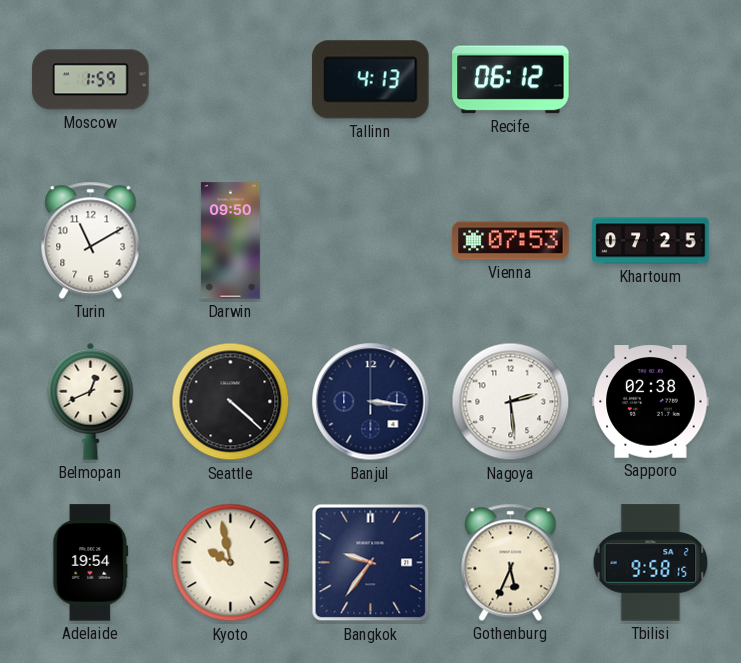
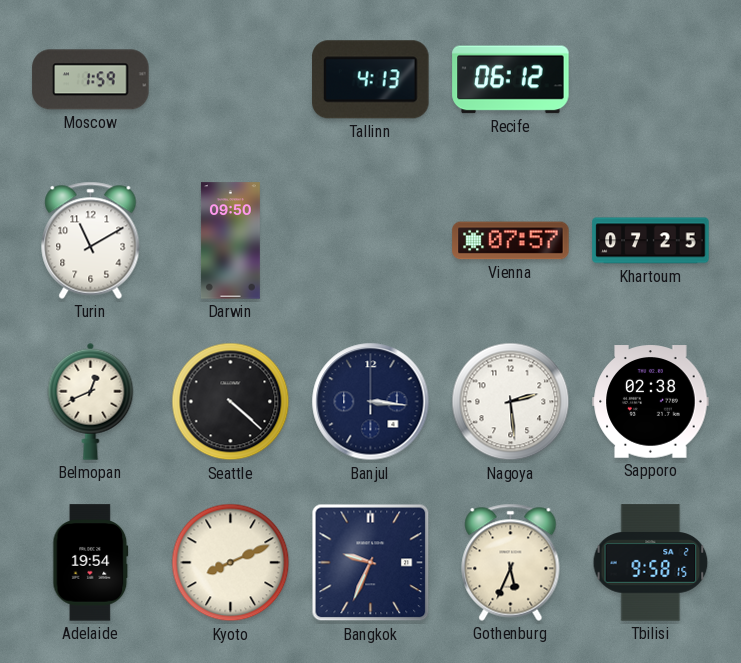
Vienna: 07:53 -> 07:57
Kyoto: 9:58 -> 8:11
Bangkok: 9:36 -> 9:34
